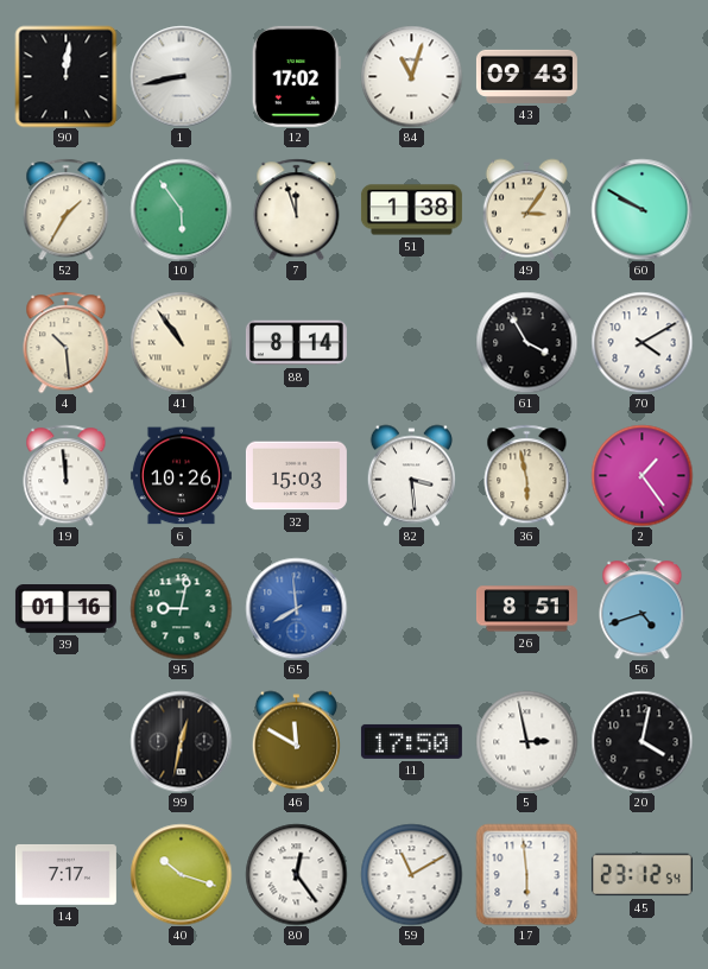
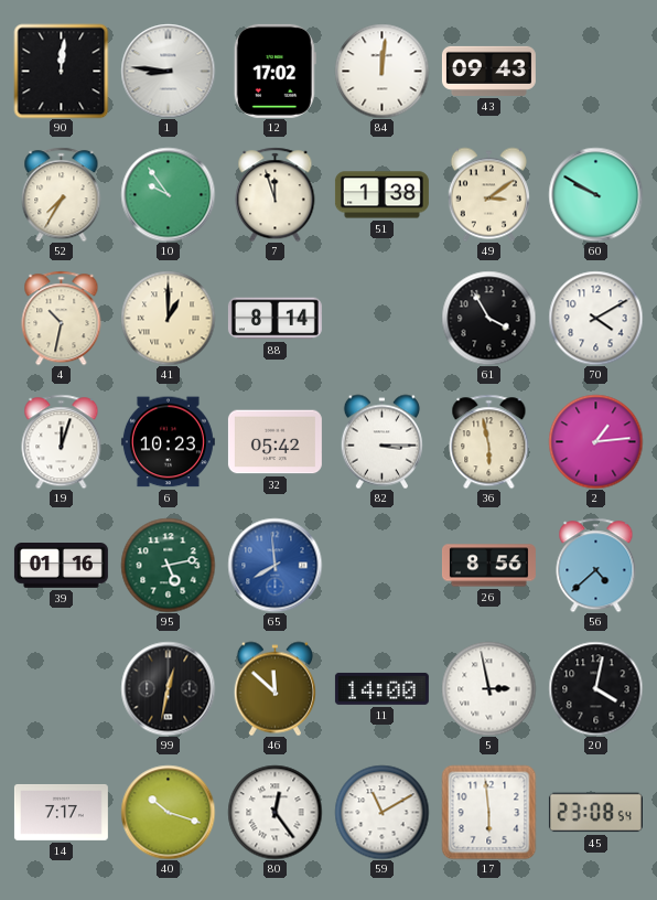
1: 8:43 -> 8:46
84: 11:03 -> 12:01
52: 1:35 -> 7:35
10: 5:54 -> 9:54
49: 3:06 -> 3:09
4: 10:29 -> 10:32
41: 10:54 -> 1:00
19: 11:59 -> 12:03
6: 10:26 -> 10:23
32: 15:03 -> 05:42
82: 3:29 -> 3:15
2: 1:24 -> 1:14
95: 9:02 -> 5:13
26: 8:51 -> 8:56
56: 4:42 -> 4:38
46: 11:50 -> 11:52
11: 17:50 -> 14:00
45: 23:12 -> 23:08
